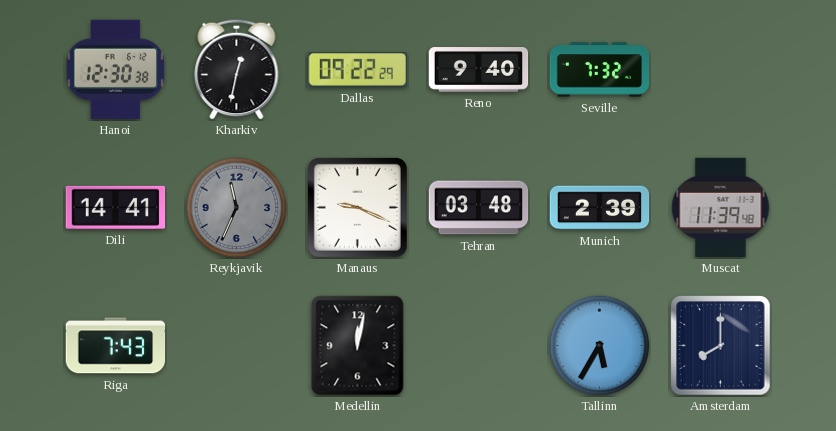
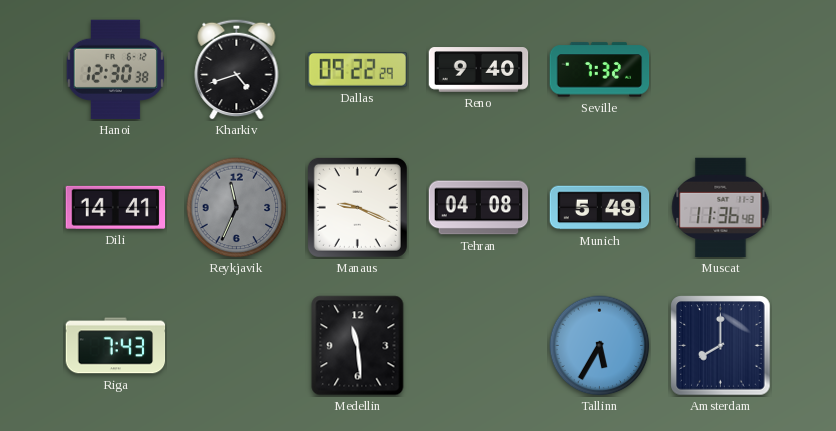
Kharkiv: 12:32 -> 4:42
Tehran: 03:48 -> 04:08
Munich: 2:39 -> 5:49
Muscat: 11:39 -> 11:36
Medellin: 12:02 -> 11:29
